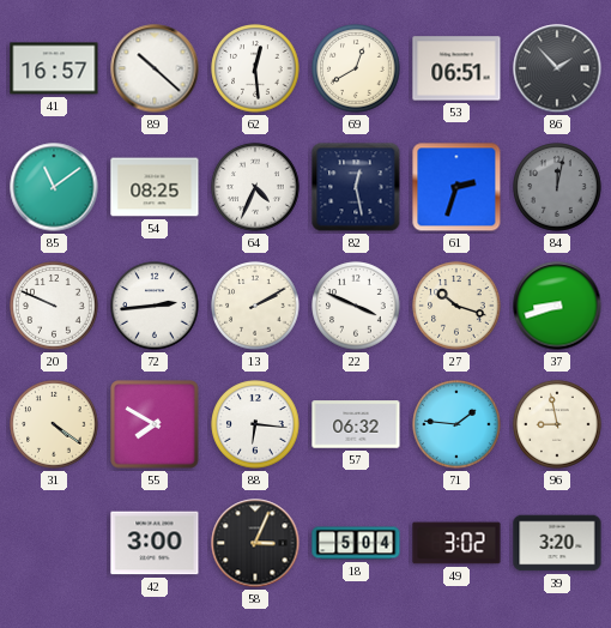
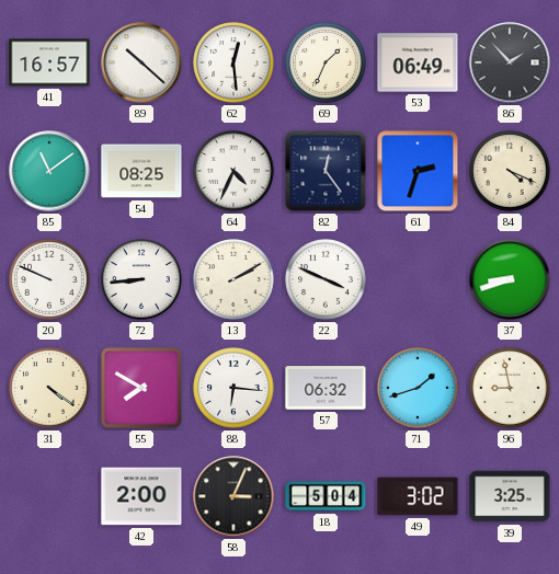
69: 12:40 -> 1:34
53: 06:51 -> 06:49
82: 12:28 -> 12:24
84: 12:02 -> 4:19
84 dial: grey -> cream
72: 2:44 -> 8:44
27: 10:18 -> none
71: 1:46 -> 1:42
42: 3:00 -> 2:00
39: 3:20 -> 3:25
